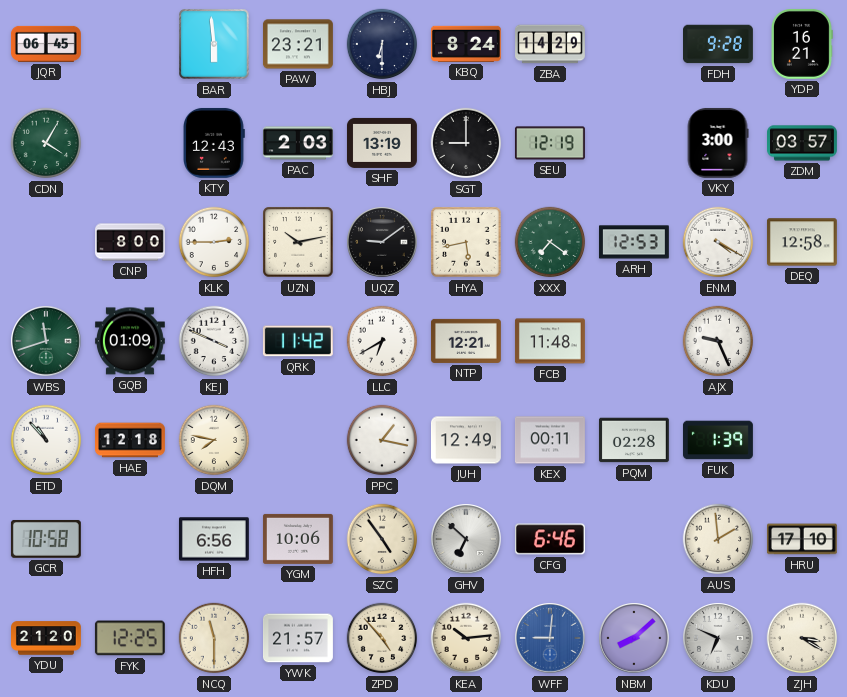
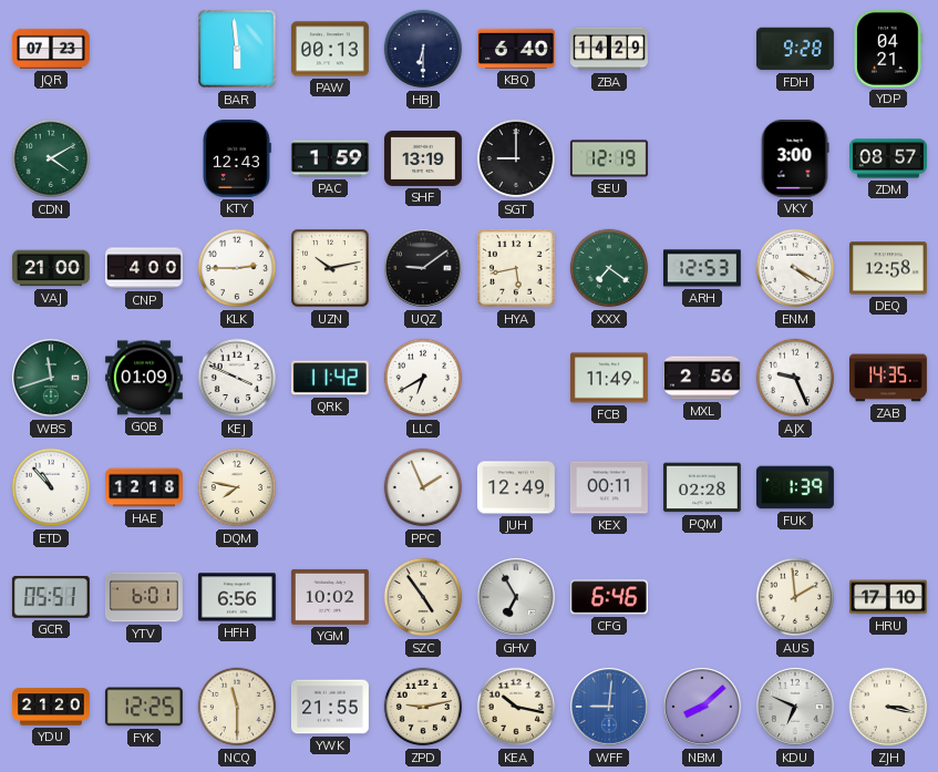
JQR: 06:45 -> 07:23
PAW: 23:21 -> 00:13
KBQ: 8:24 -> 6:40
YDP: 16:21 -> 04:21
CDN: 4:05 -> 4:10
PAC: 2:03 -> 1:59
ZDM: 03:57 -> 08:57
VAJ: none -> 21:00
CNP: 8:00 -> 4:00
NTP: 12:21 -> none
FCB: 11:48 -> 11:49
MXL: none -> 2:56
ZAB: none -> 14:35
PPC: 1:17 -> 1:56
GCR: 10:58 -> 05:51
YTV: none -> 6:01
YGM: 10:06 -> 10:02
GHV: 6:52 -> 6:55
YWK: 21:57 -> 21:55
ZPD: 4:53 -> 9:13
KEA: 10:14 -> 10:17
ZJH: 3:20 -> 3:17
